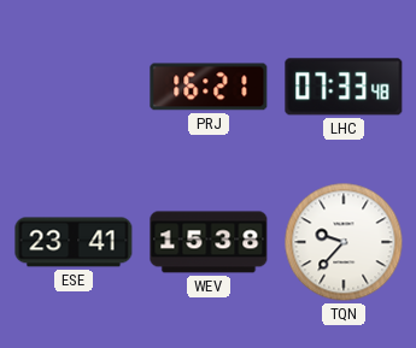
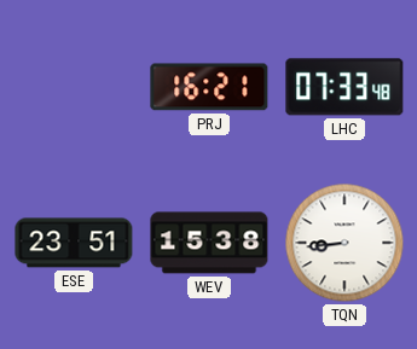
ESE: 23:41 -> 23:51
TQN: 9:37 -> 8:44
